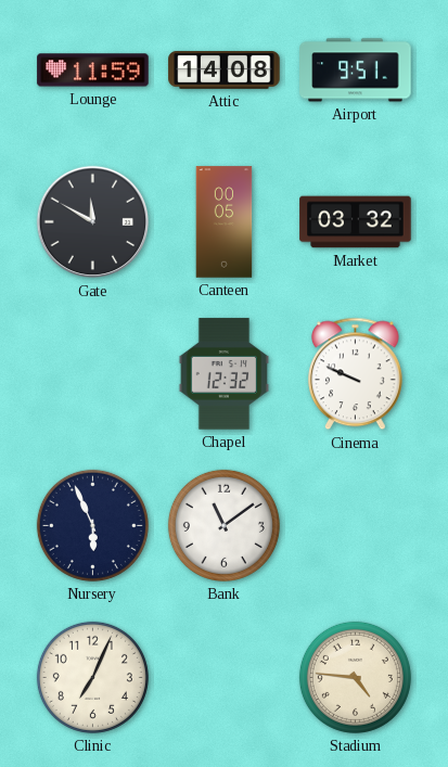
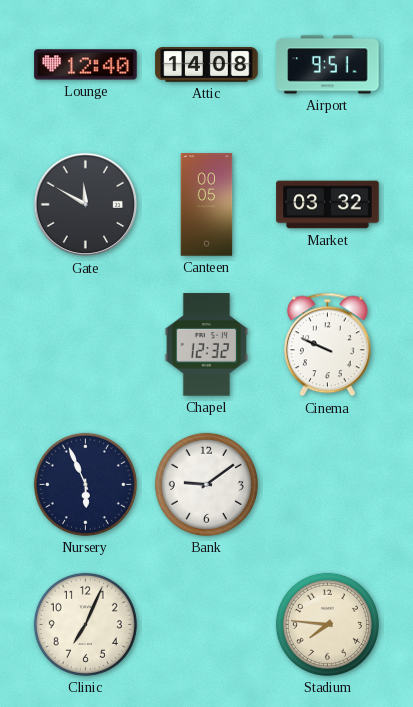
Lounge: 11:59 -> 12:40
Bank: 11:09 -> 9:09
Stadium: 4:46 -> 7:46
